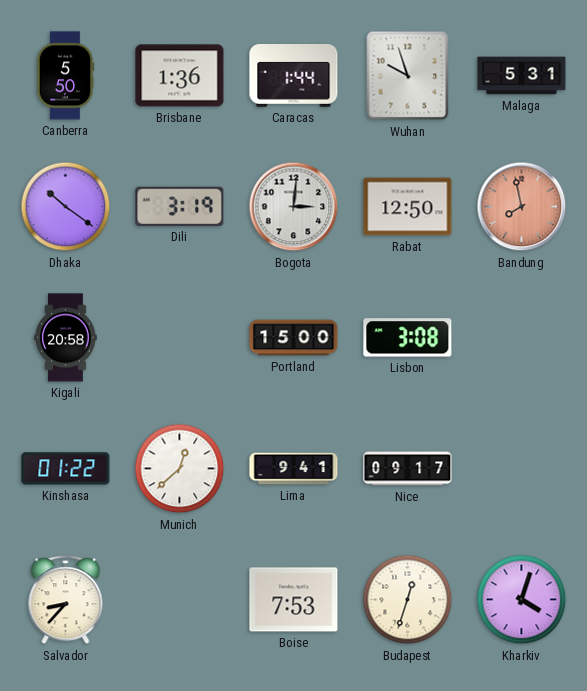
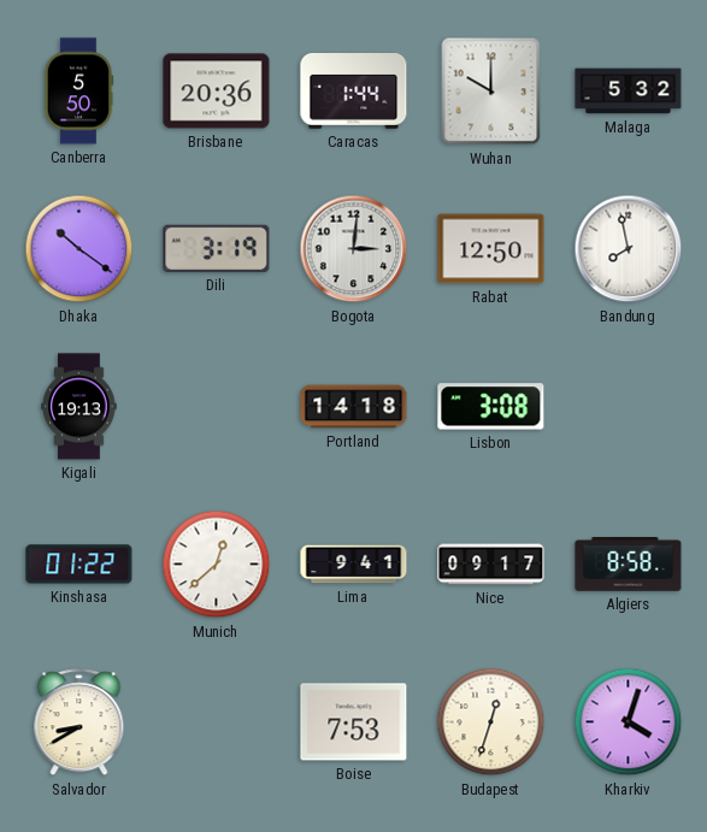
Brisbane: 1:36 -> 20:36
Wuhan: 9:57 -> 10:00
Malaga: 5:31 -> 5:32
Bandung dial: salmon -> white
Kigali: 20:58 -> 19:13
Portland: 15:00 -> 14:18
Algiers: none -> 8:58
Salvador: 8:37 -> 8:40
